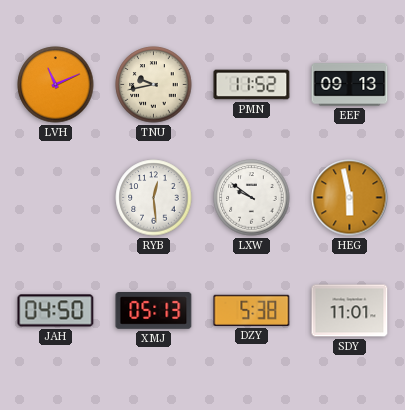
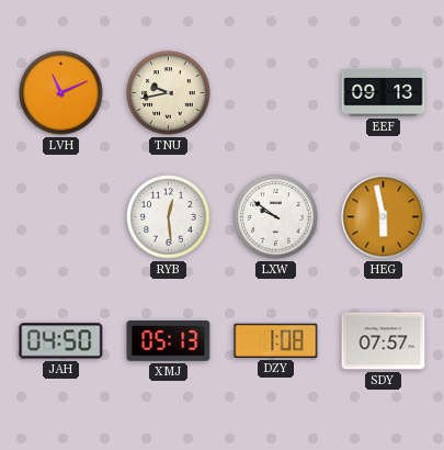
PMN: 11:52 -> none
DZY: 5:38 -> 1:08
SDY: 11:01 -> 07:57
